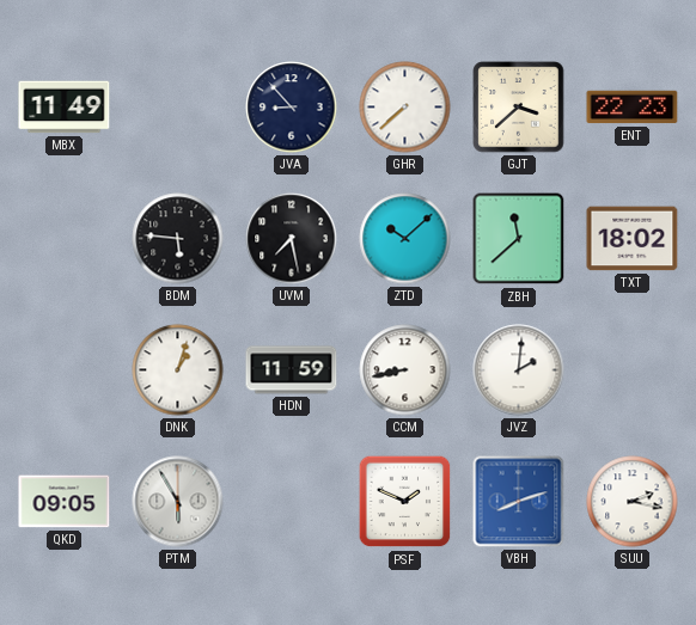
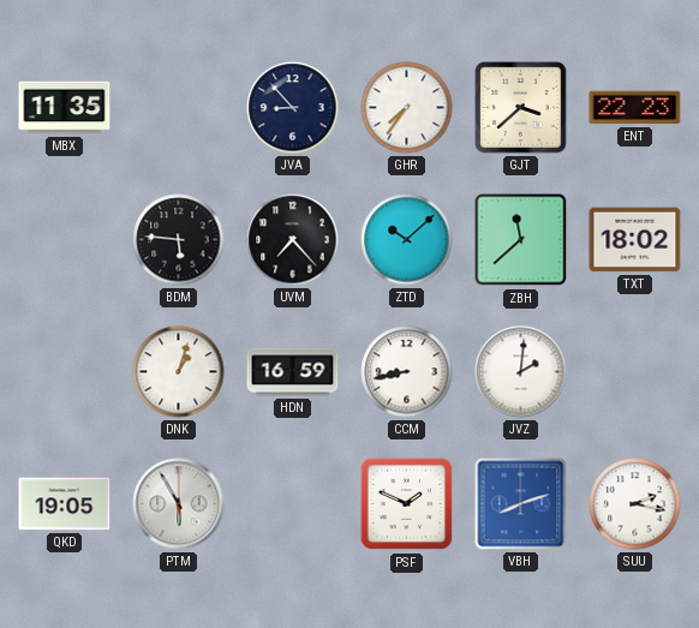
MBX: 11:49 -> 11:35
GHR: 7:38 -> 7:36
UVM: 7:28 -> 7:23
HDN: 11:59 -> 16:59
QKD: 09:05 -> 19:05
